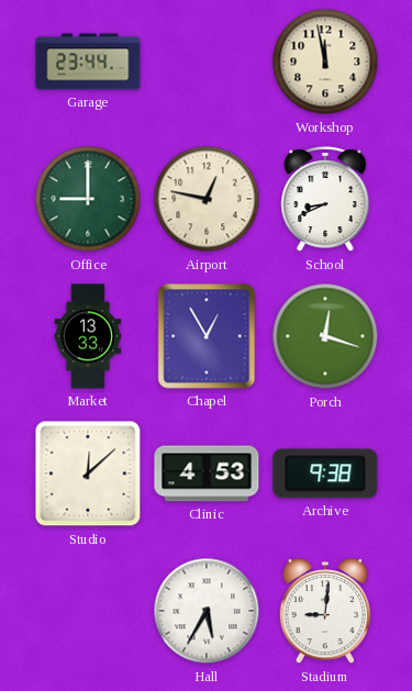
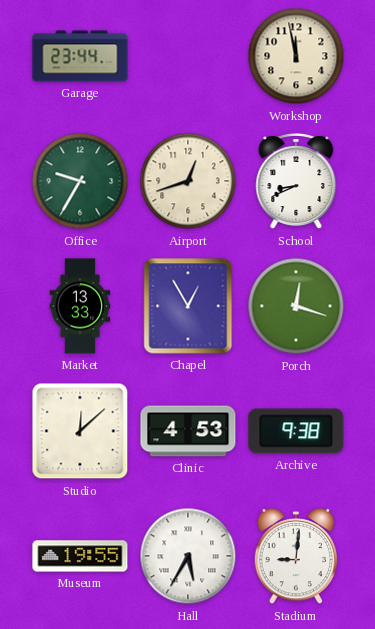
Office: 9:00 -> 9:35
Airport: 12:47 -> 12:42
Museum: none -> 19:55
